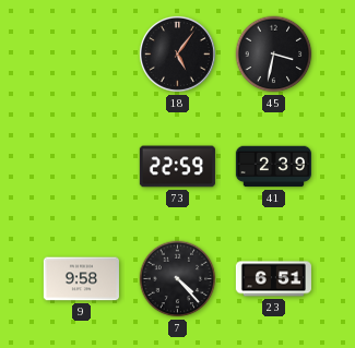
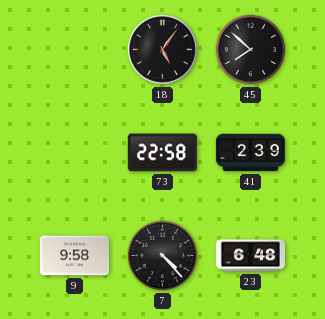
45: 3:32 -> 7:52
73: 22:59 -> 22:58
23: 6:51 -> 6:48
